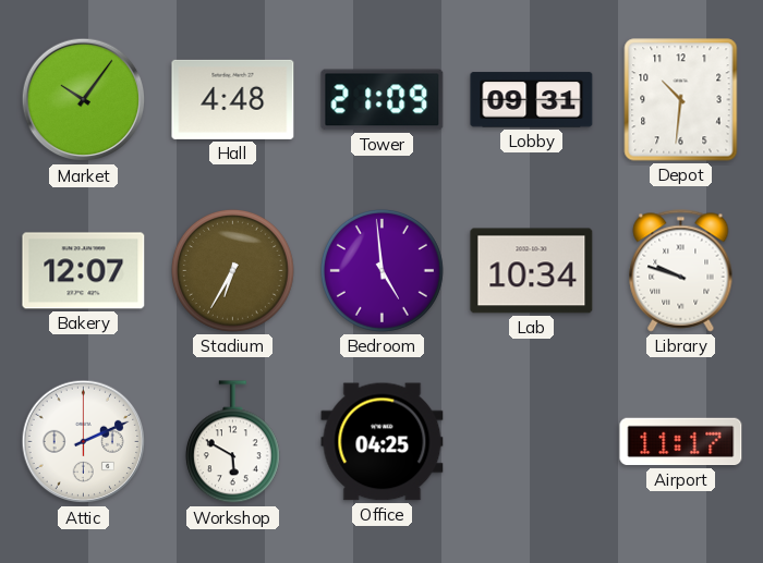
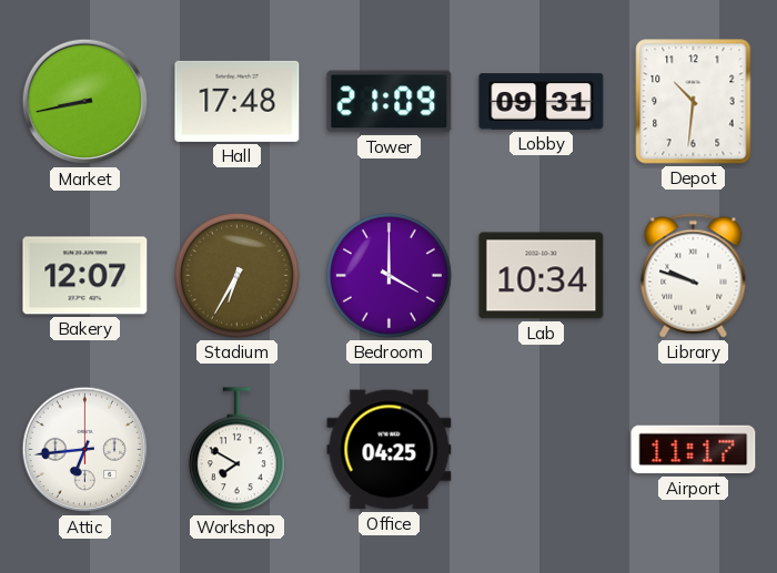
Market: 10:06 -> 8:43
Hall: 4:48 -> 17:48
Bedroom: 4:59 -> 4:00
Attic: 2:11 -> 6:44
Workshop: 5:50 -> 7:50
